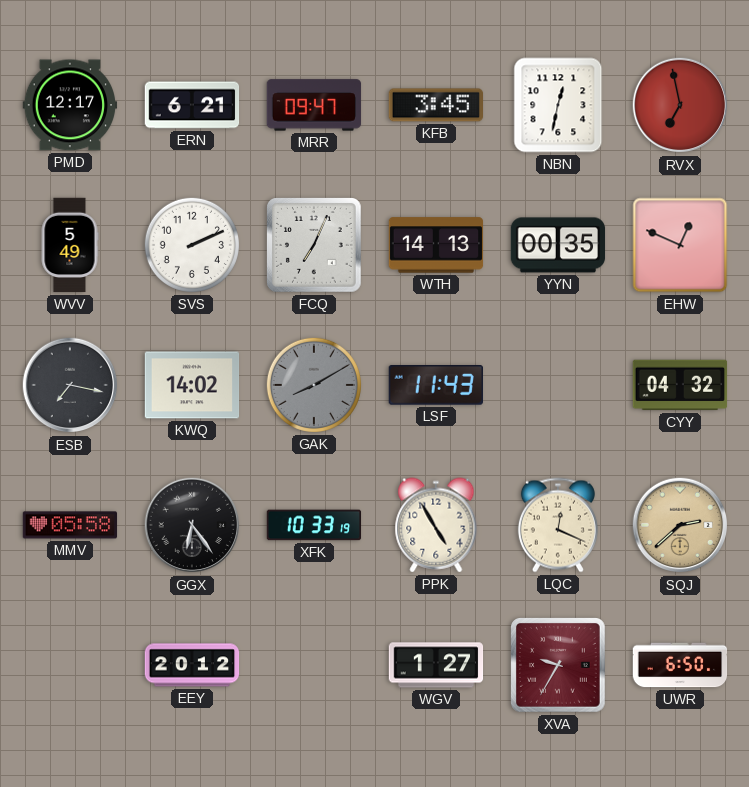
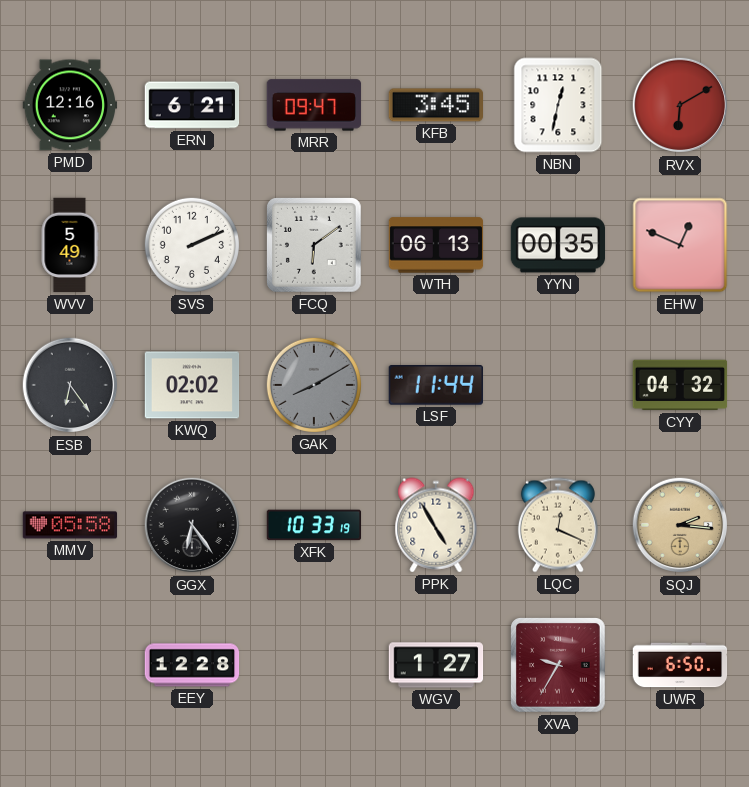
PMD: 12:17 -> 12:16
RVX: 6:58 -> 6:10
FCQ: 7:04 -> 6:09
WTH: 14:13 -> 06:13
ESB: 7:17 -> 6:24
KWQ: 14:02 -> 02:02
LSF: 11:43 -> 11:44
SQJ: 2:38 -> 2:16
EEY: 20:12 -> 12:28
